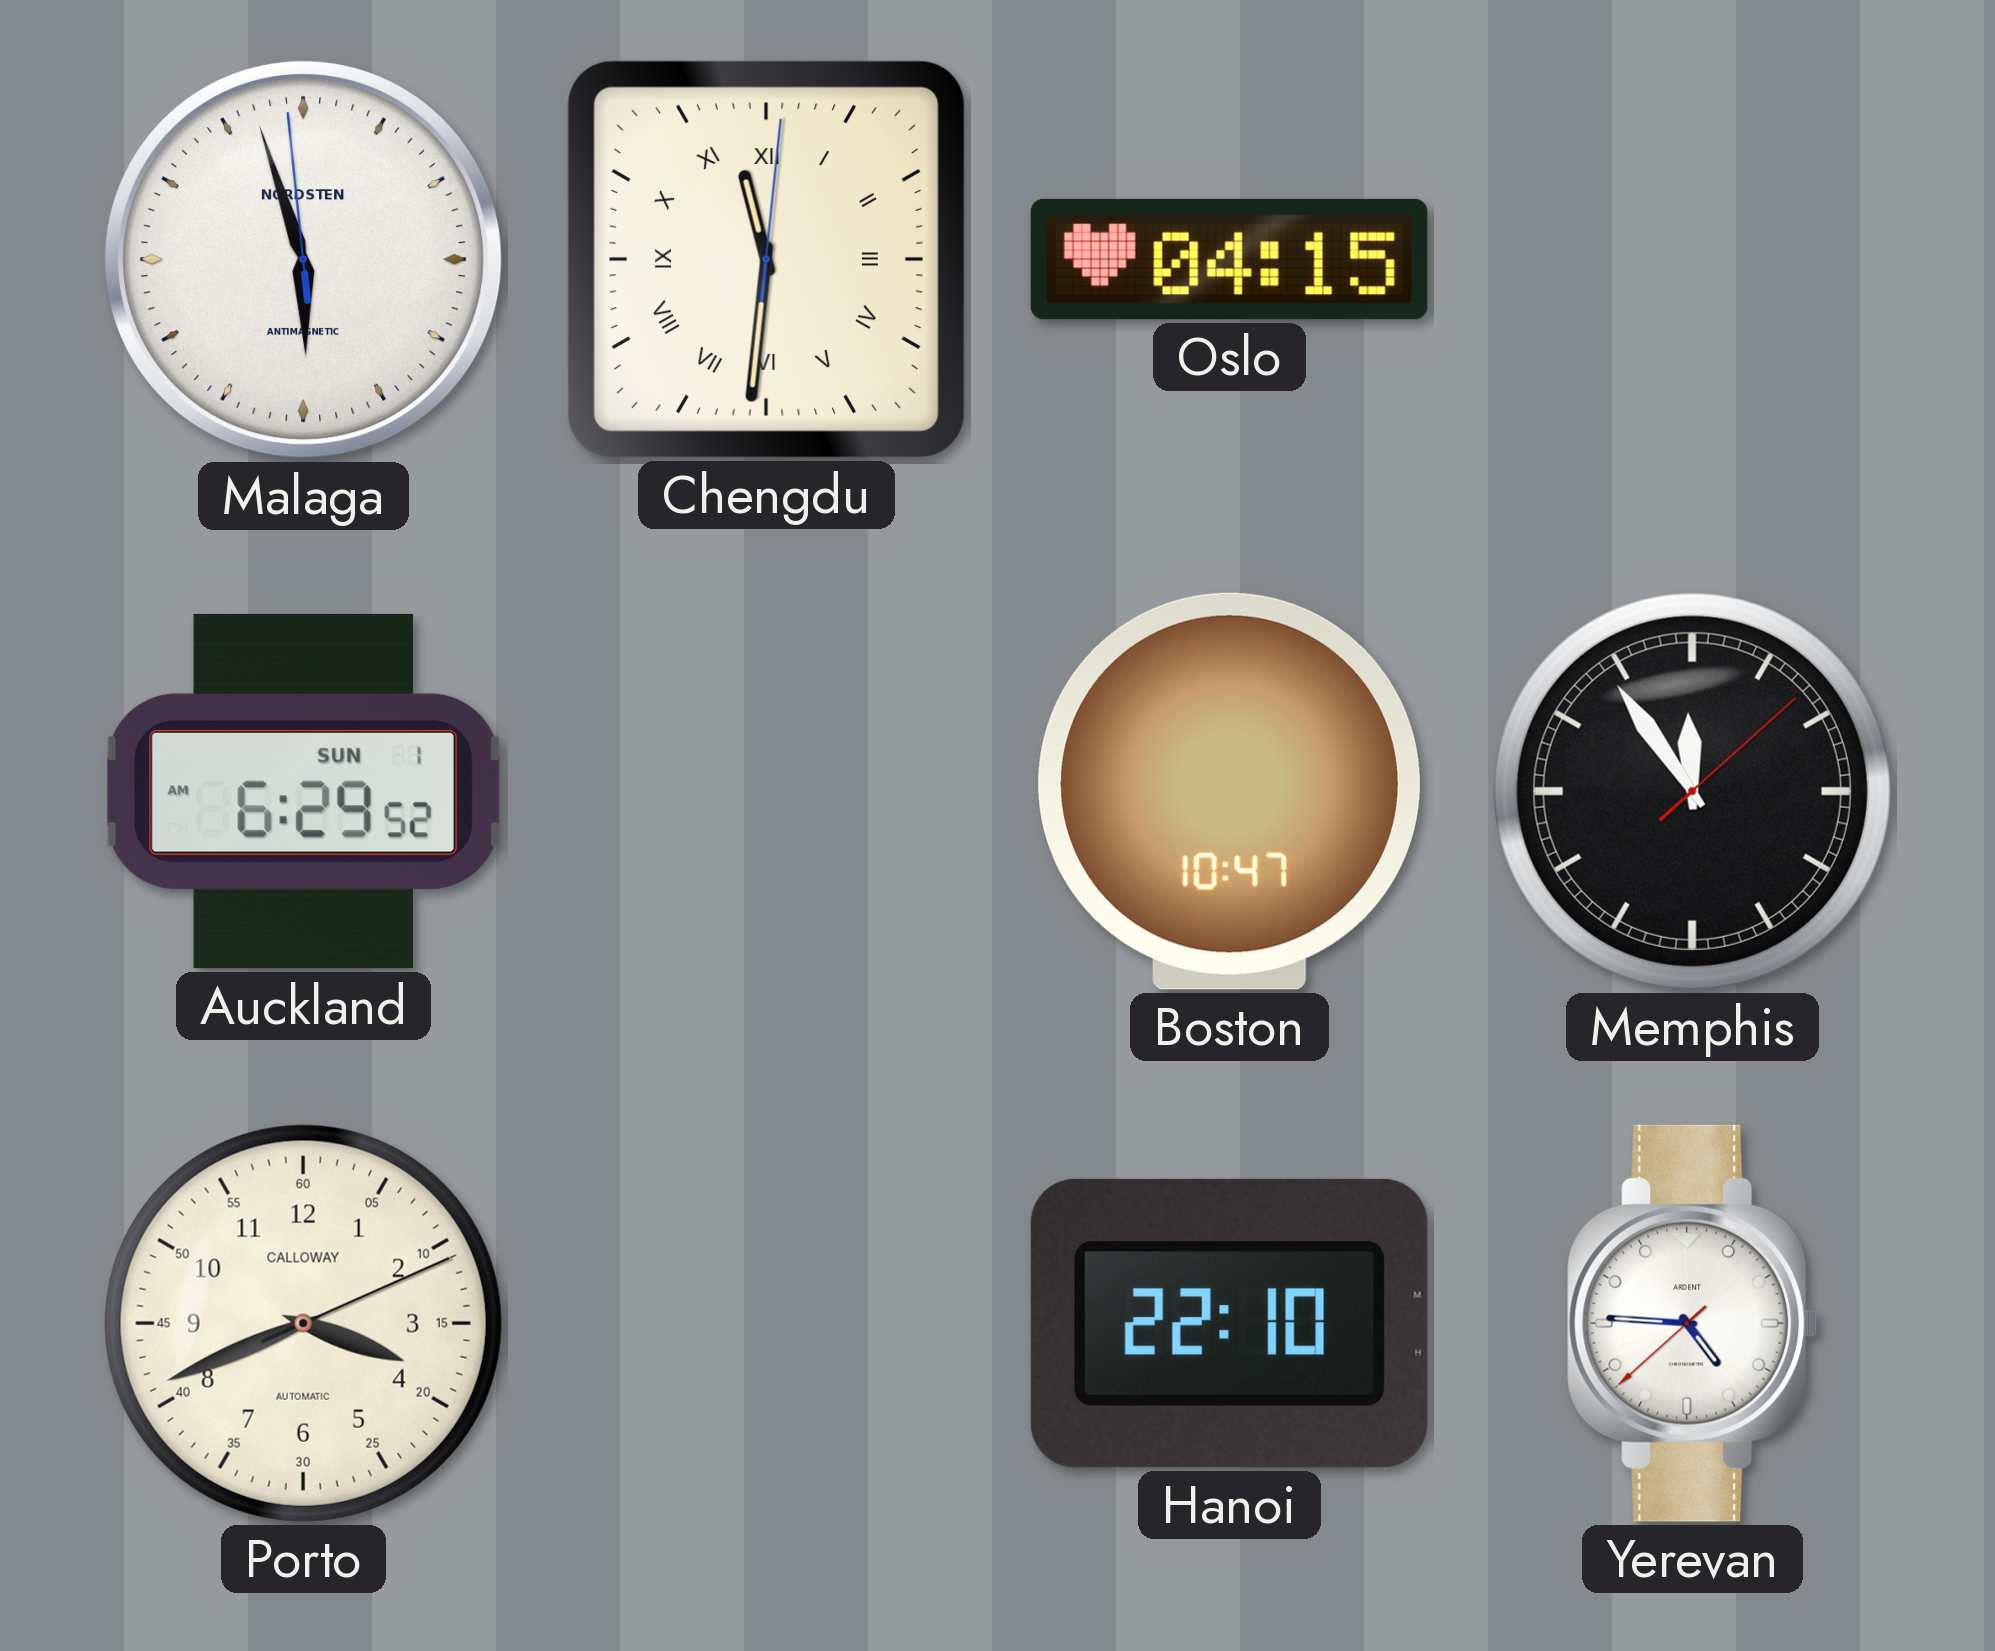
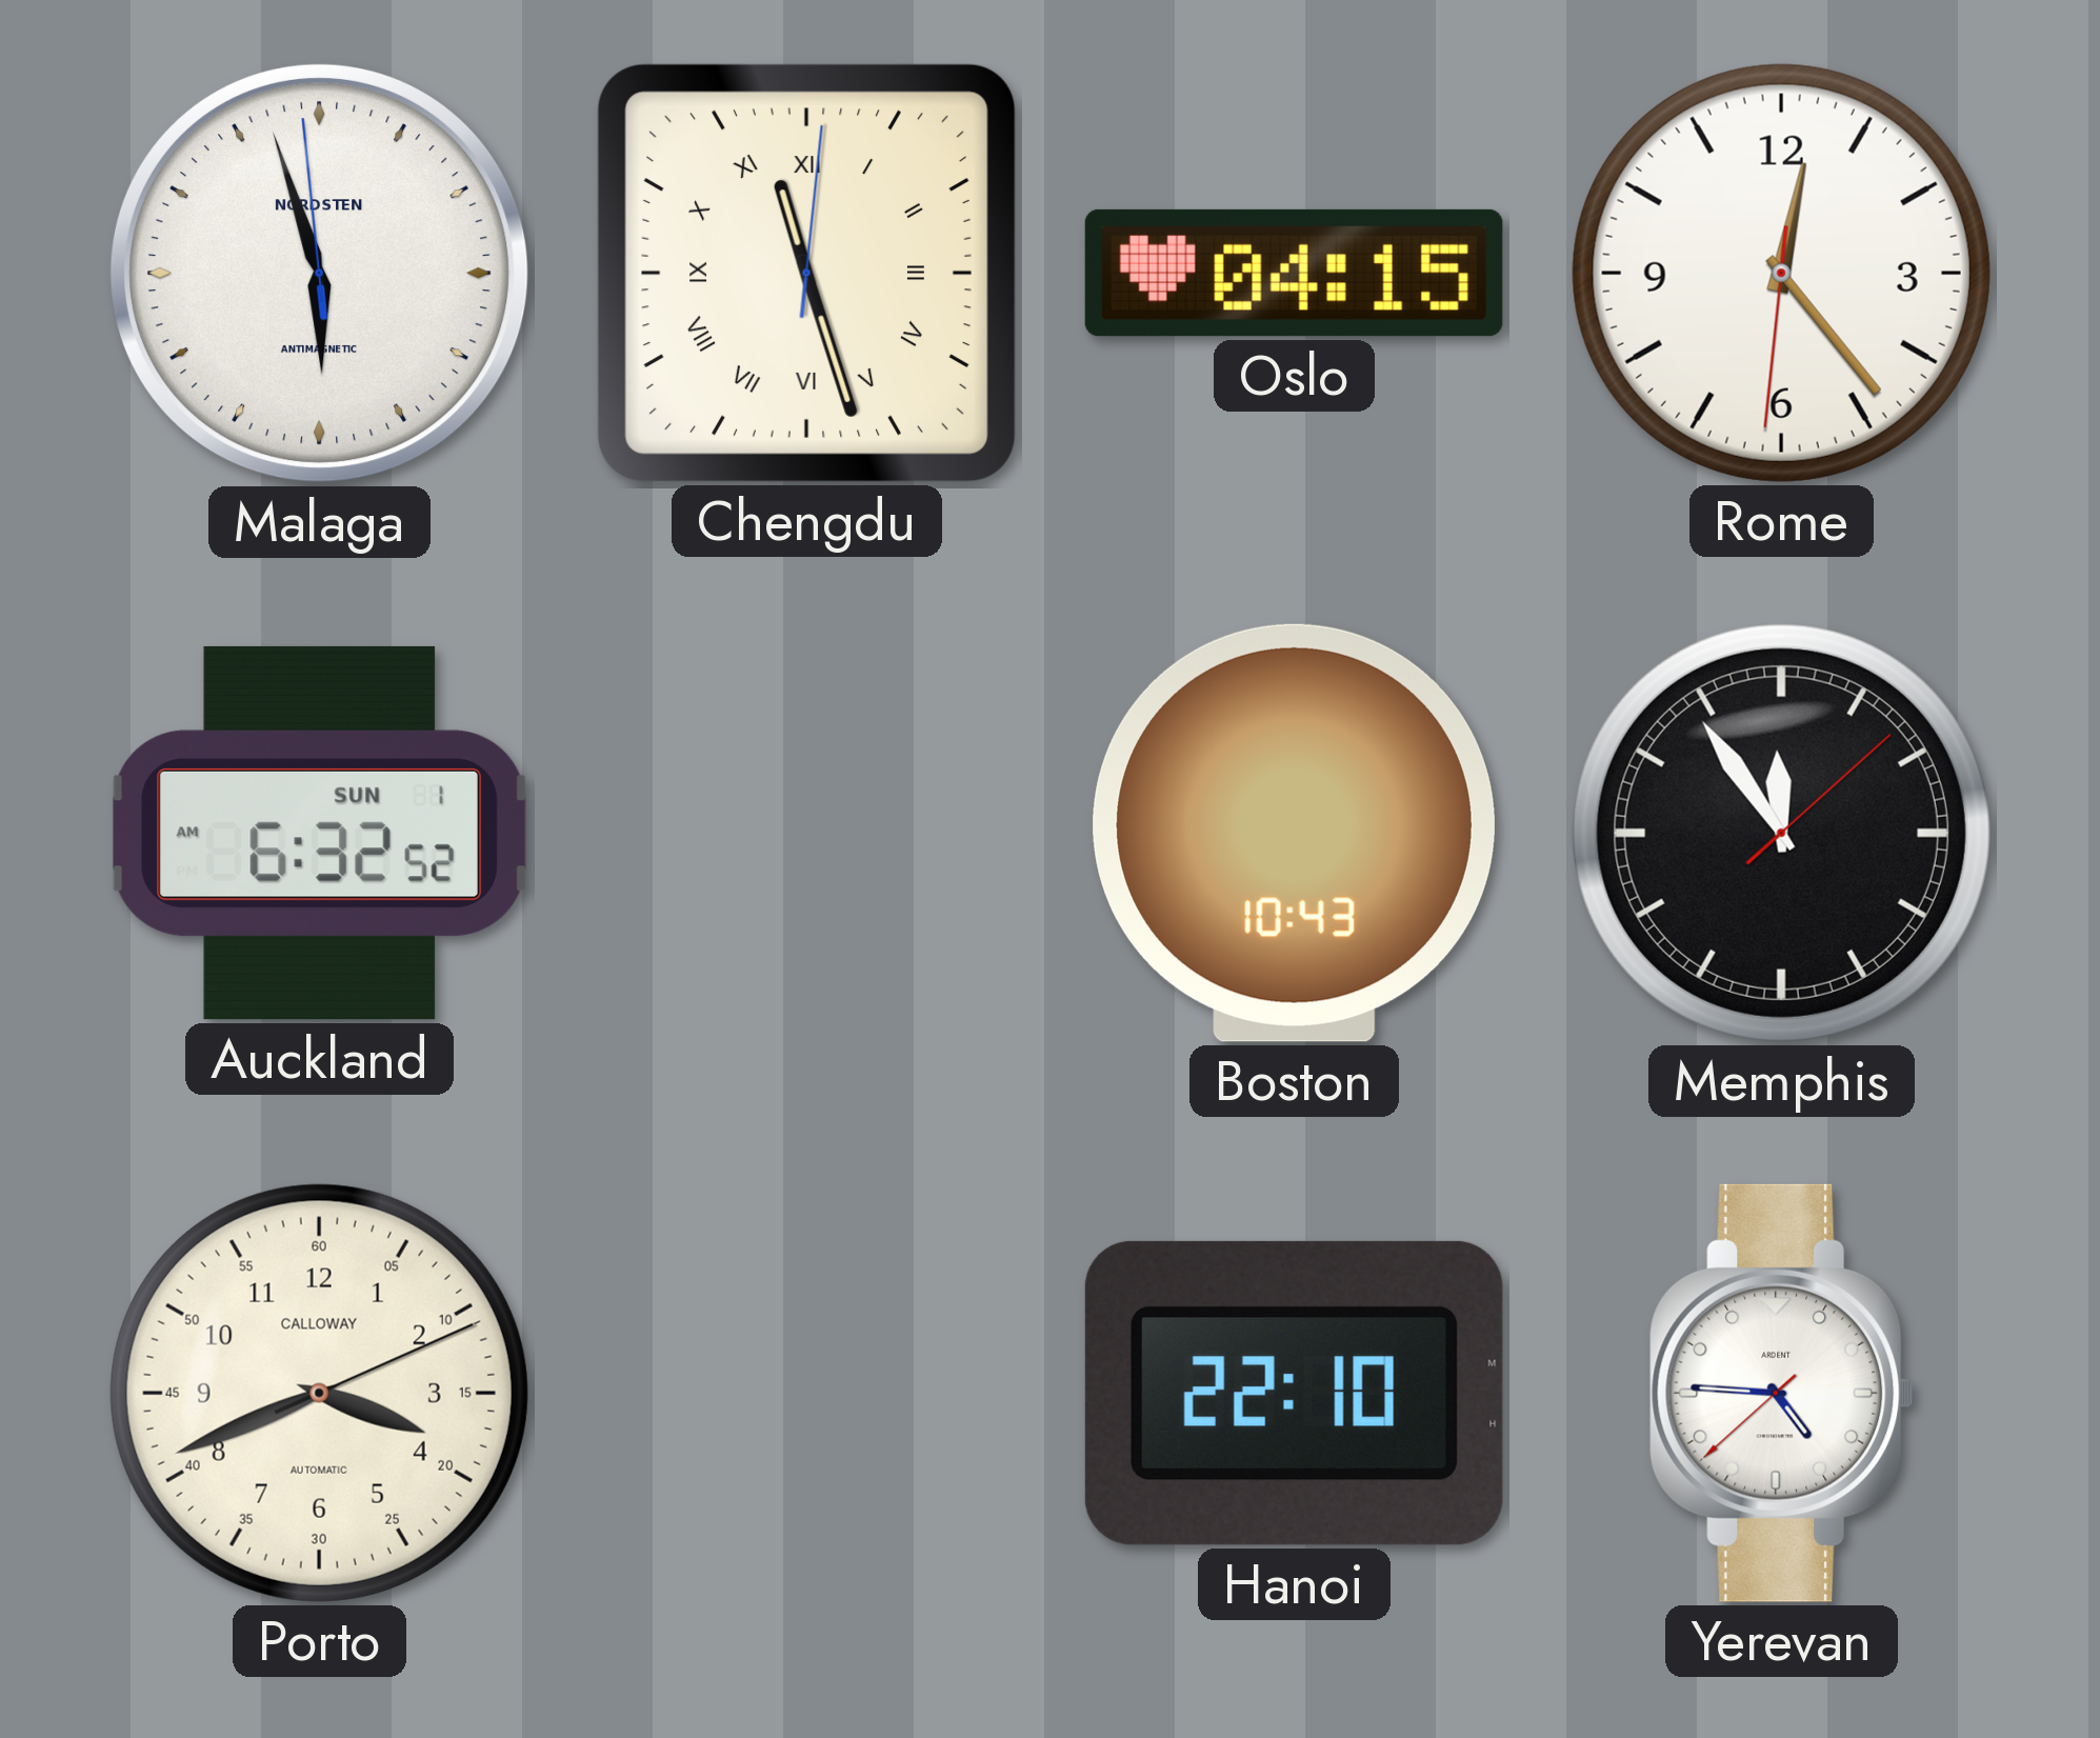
Chengdu: 11:31 -> 11:27
Rome: none -> 12:23
Auckland: 6:29 -> 6:32
Boston: 10:47 -> 10:43
